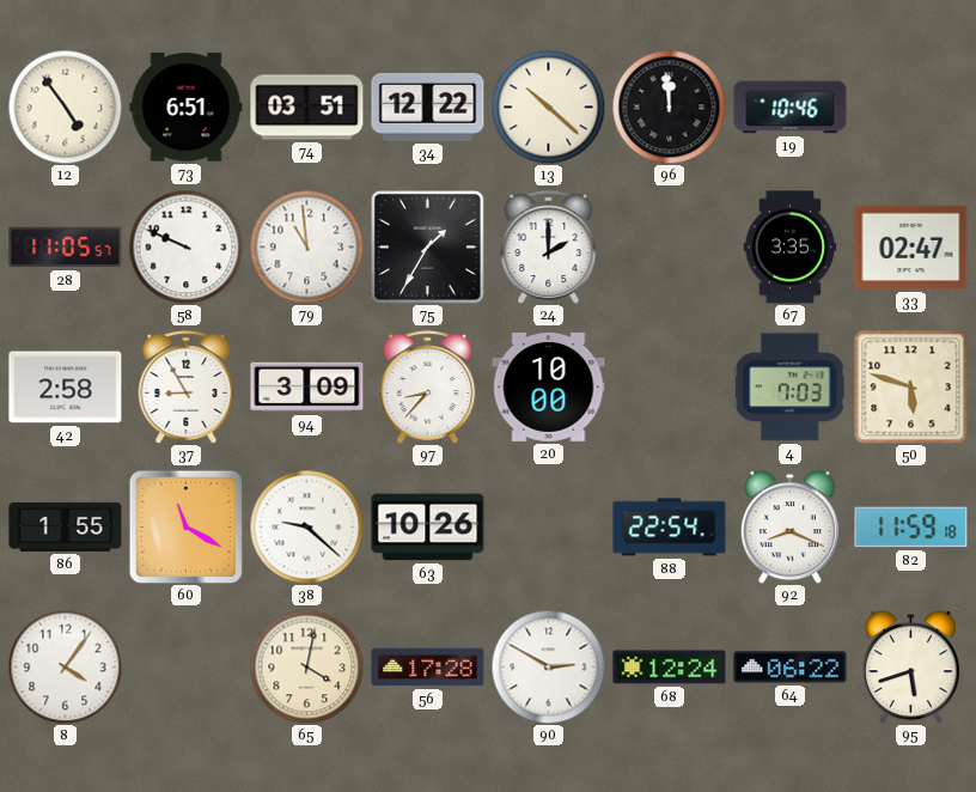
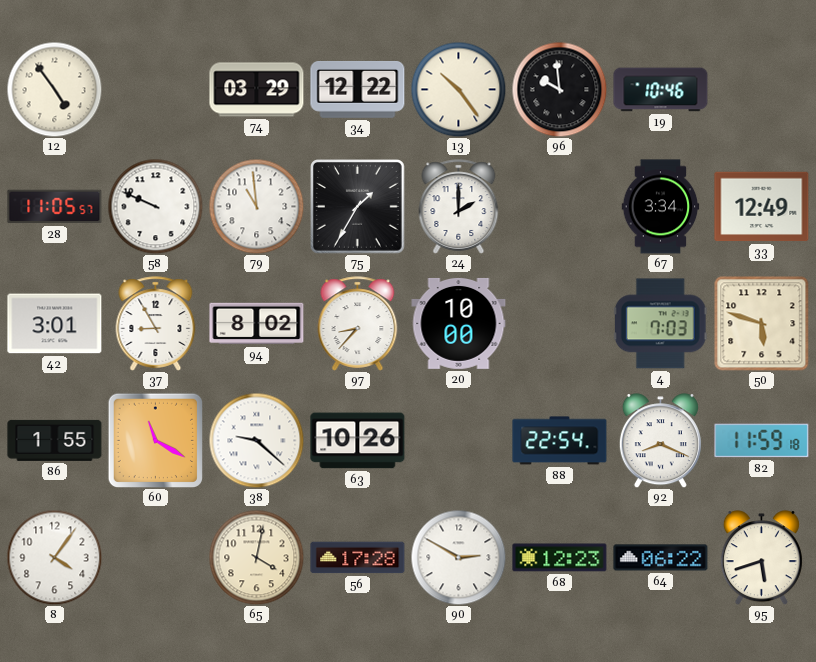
73: 6:51 -> none
74: 03:51 -> 03:29
13: 10:22 -> 10:24
96: 11:59 -> 9:59
67: 3:35 -> 3:34
33: 02:47 -> 12:49
42: 2:58 -> 3:01
94: 3:09 -> 8:02
68: 12:24 -> 12:23
